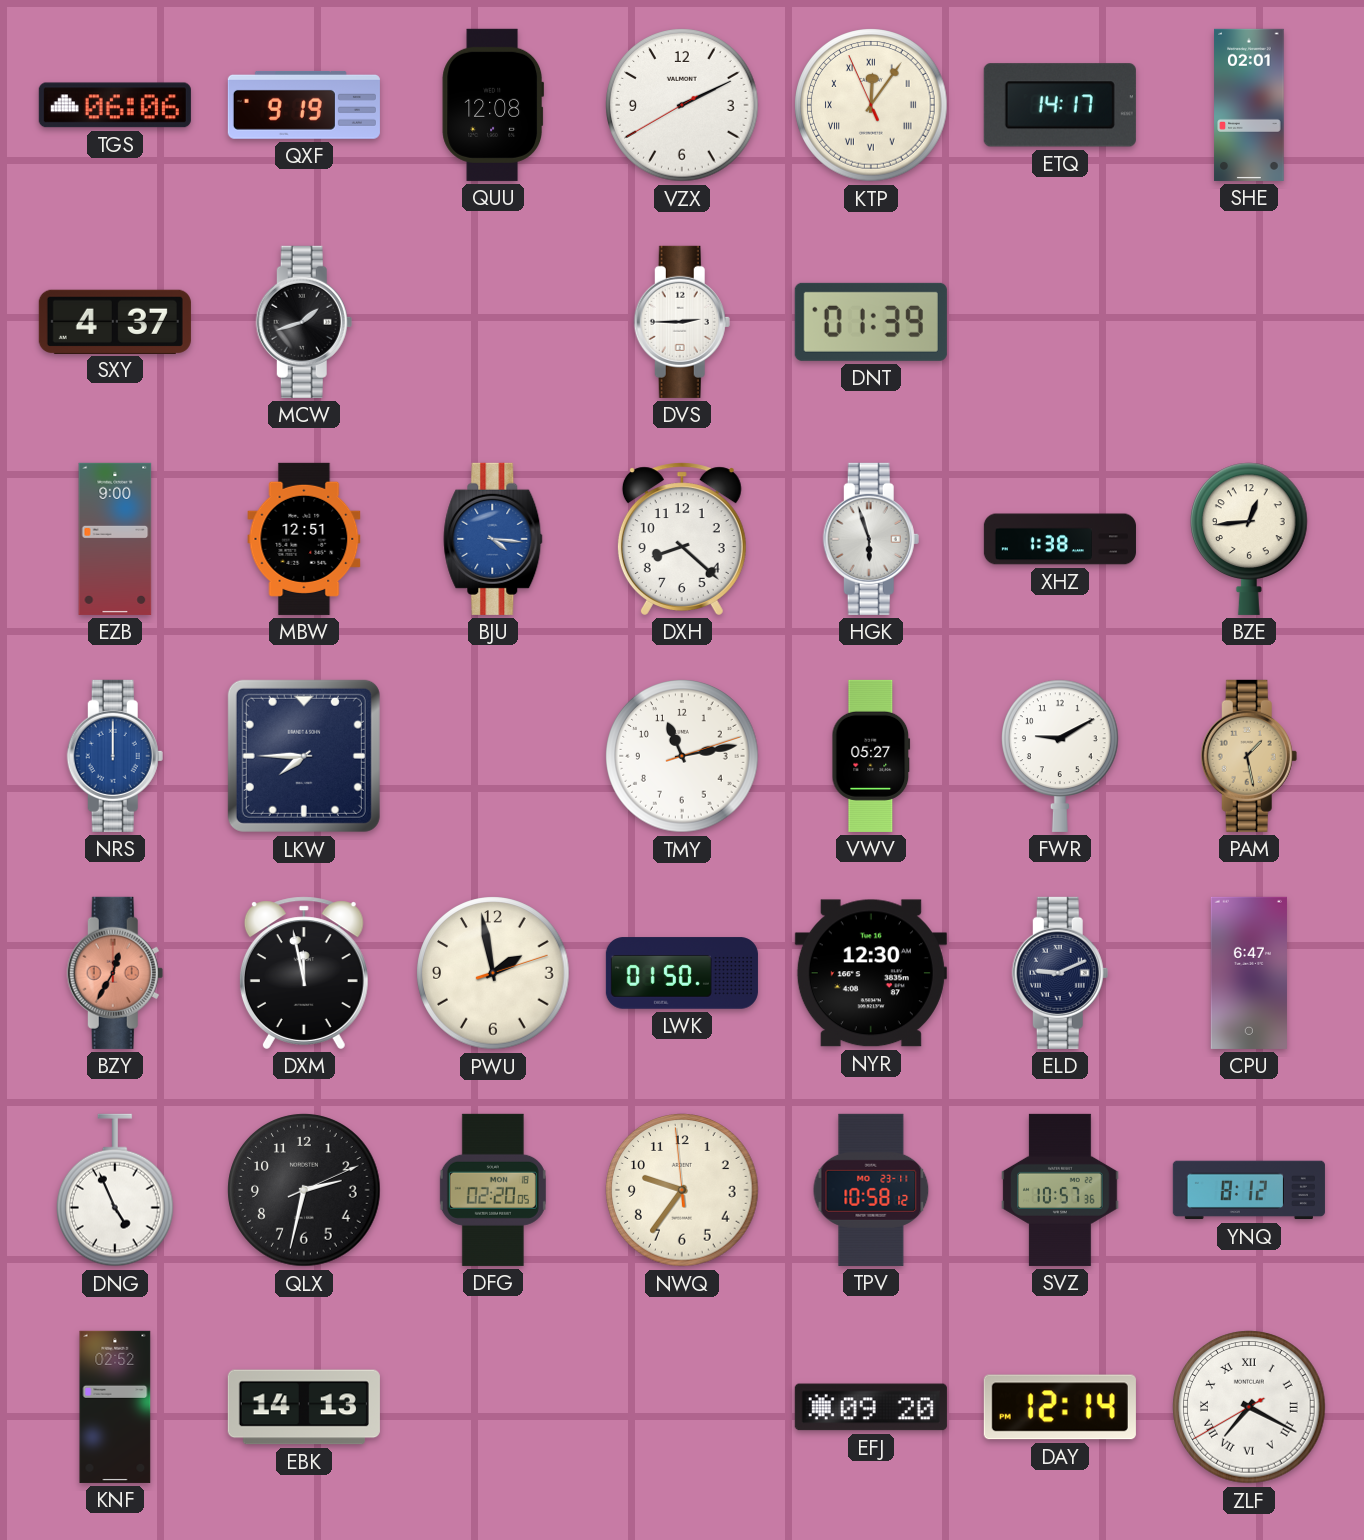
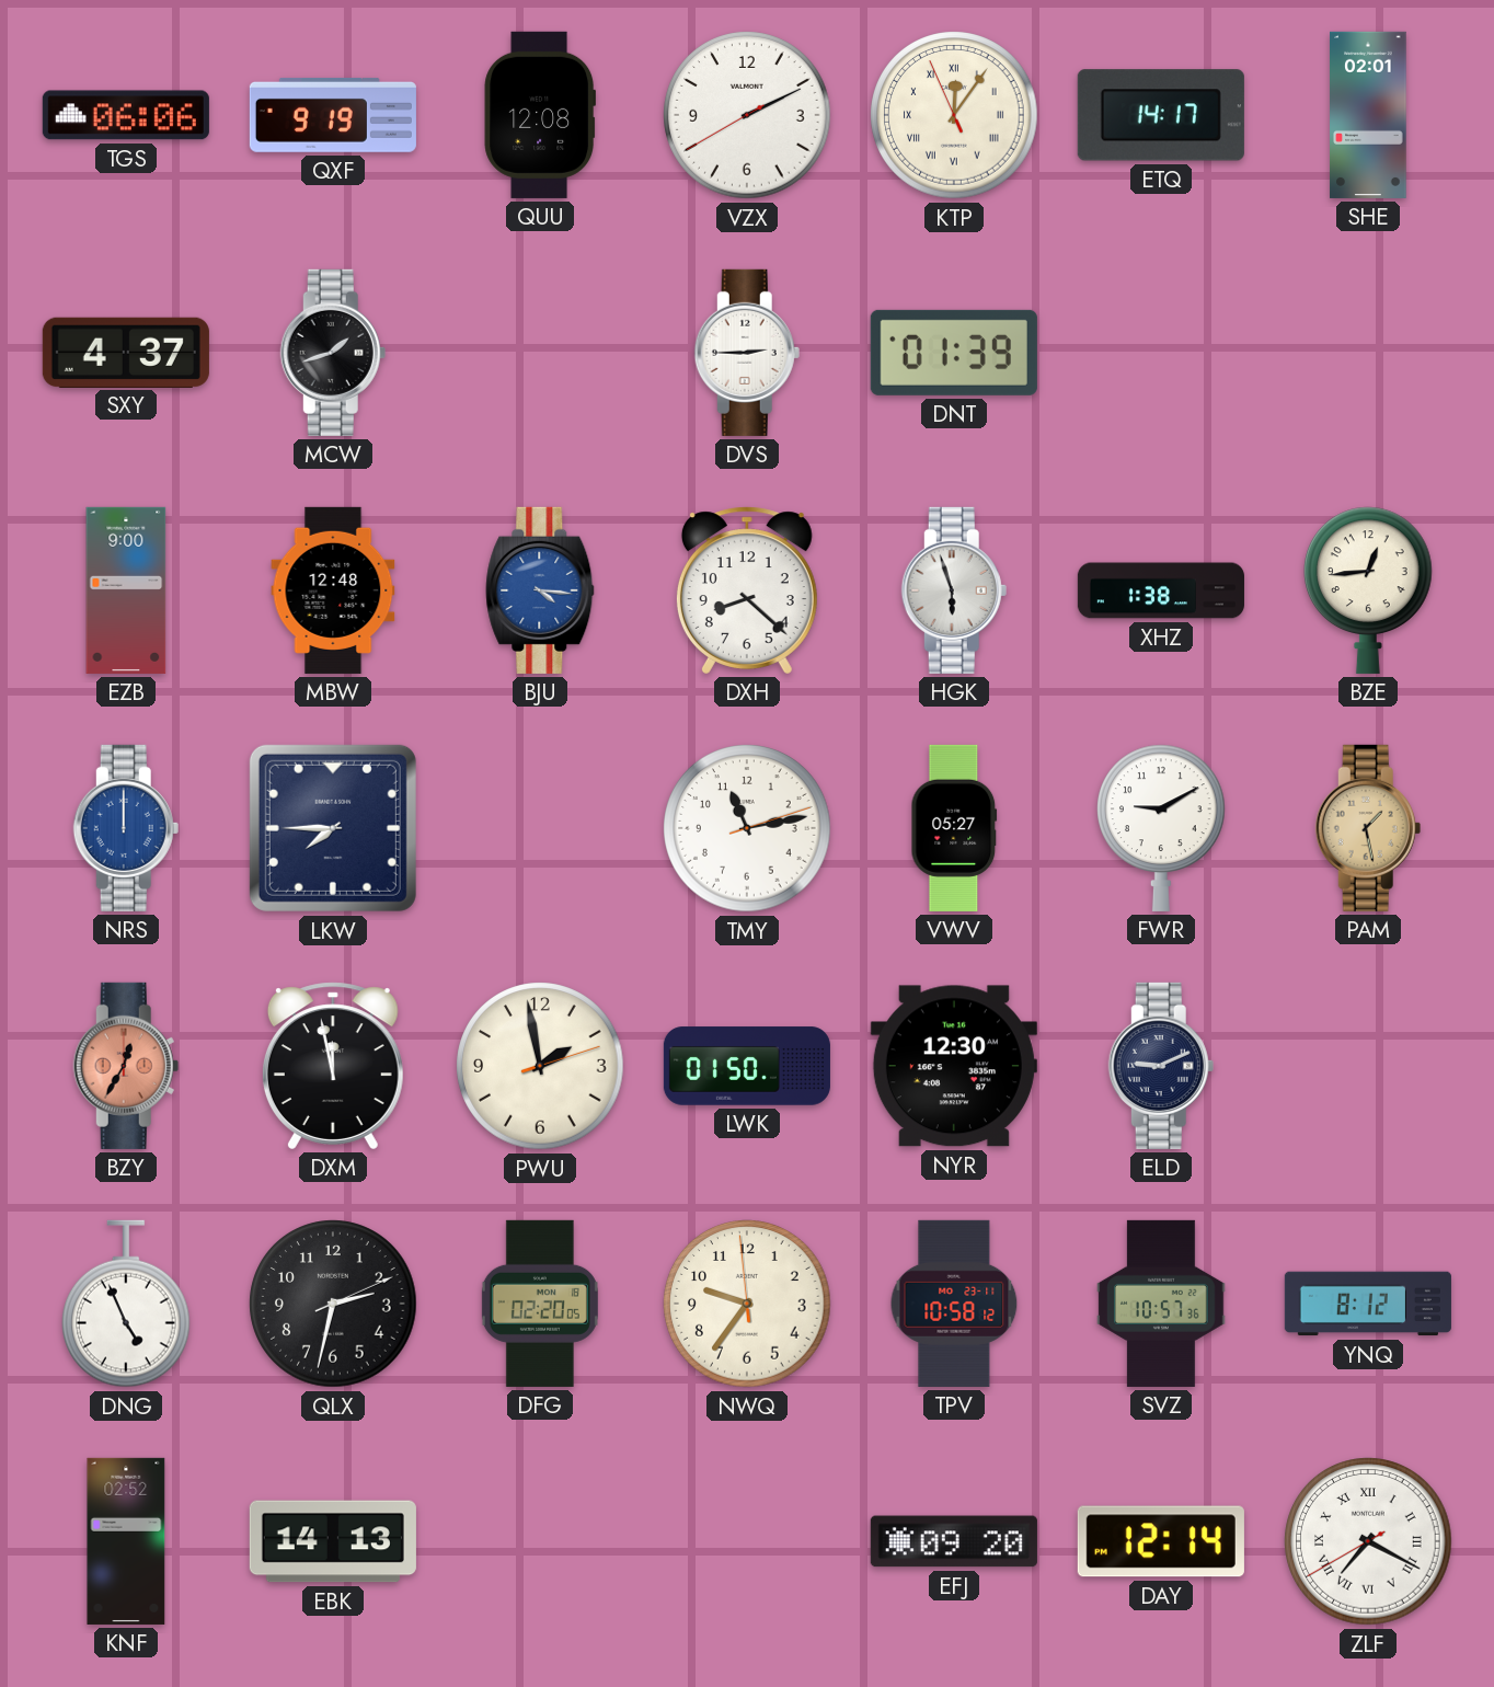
MBW: 12:51 -> 12:48
CPU: 6:47 -> none
